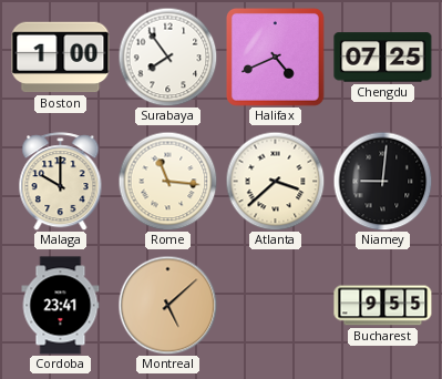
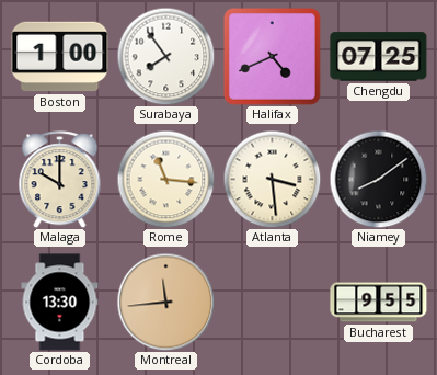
Atlanta: 3:38 -> 3:29
Niamey: 9:01 -> 8:09
Cordoba: 23:41 -> 13:30
Montreal: 5:08 -> 11:44
